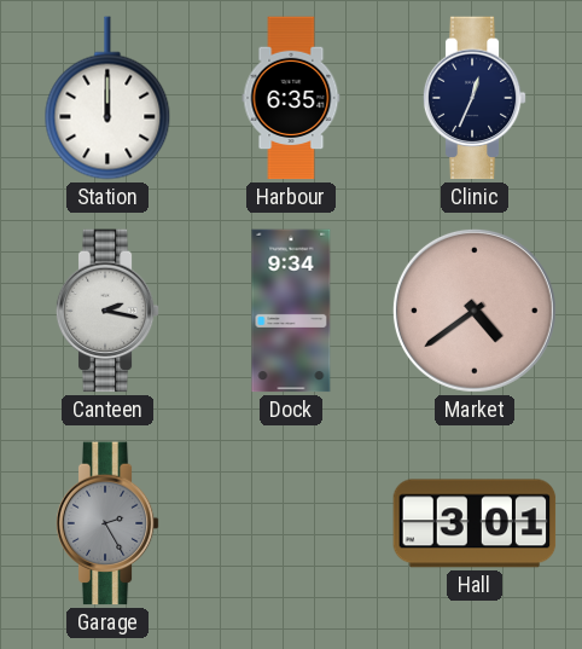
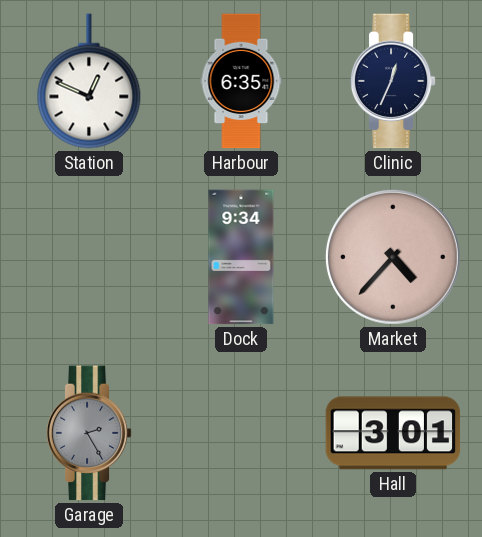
Station: 12:00 -> 12:49
Canteen: 2:17 -> none
Market: 4:39 -> 4:37
